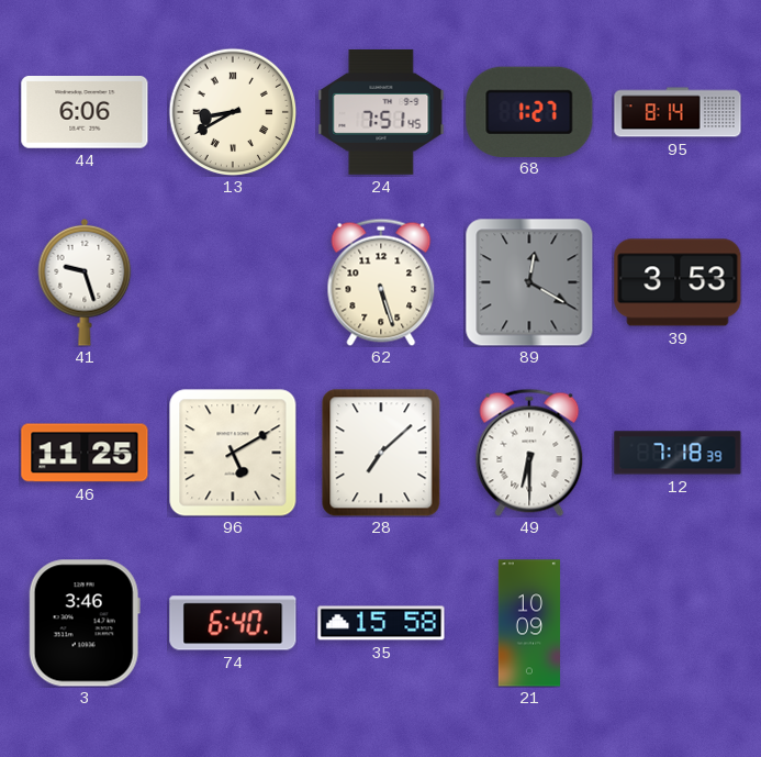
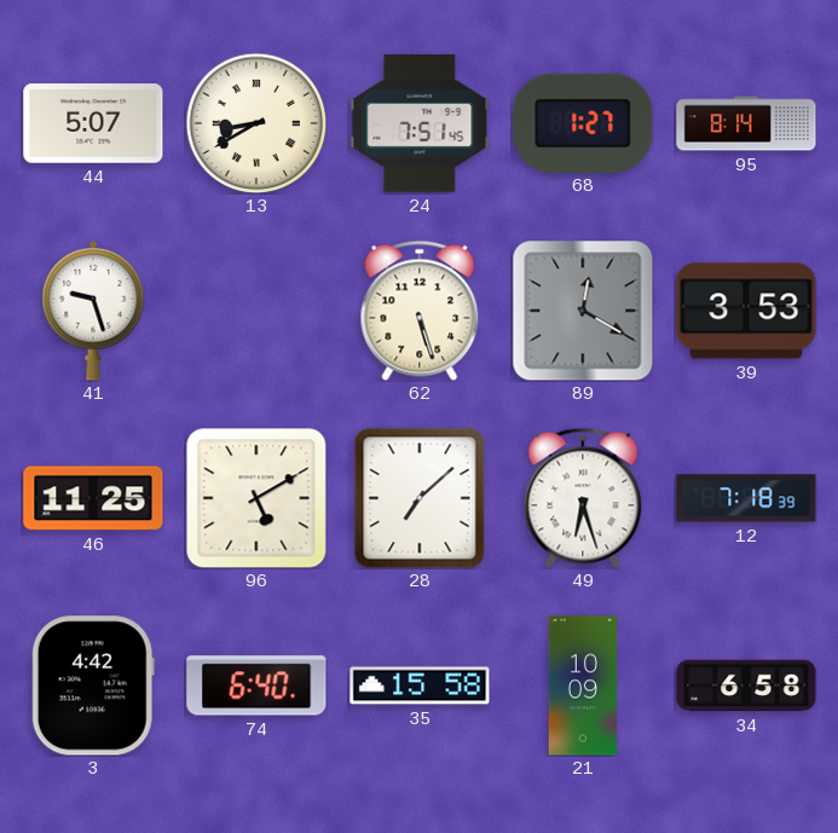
44: 6:06 -> 5:07
49: 6:30 -> 6:27
3: 3:46 -> 4:42
34: none -> 6:58
